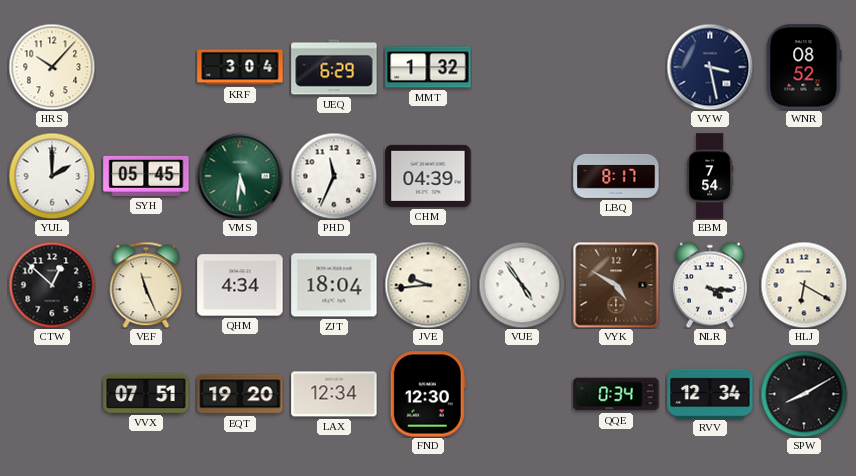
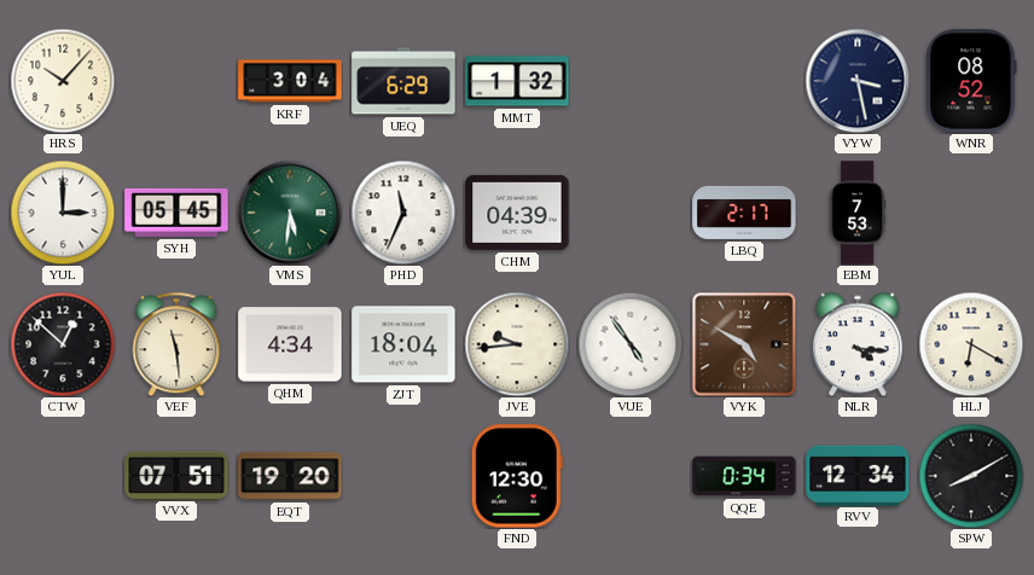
YUL: 2:00 -> 3:00
LBQ: 8:17 -> 2:17
EBM: 7:54 -> 7:53
VEF: 11:26 -> 11:29
LAX: 12:34 -> none
